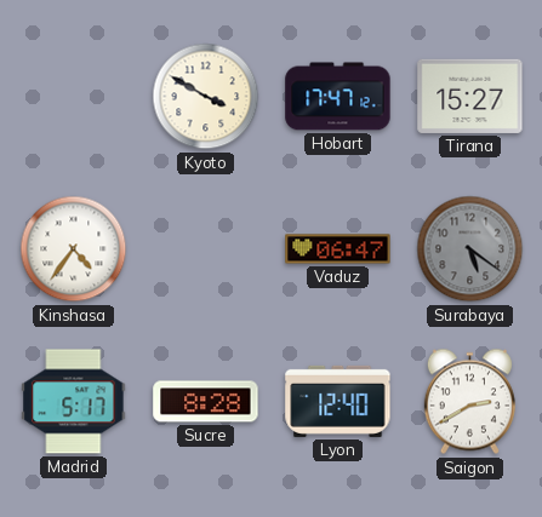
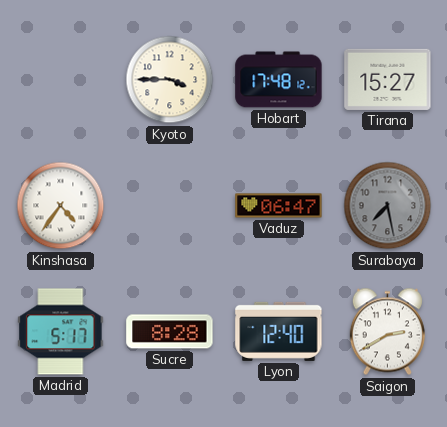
Kyoto: 3:50 -> 3:45
Hobart: 17:47 -> 17:48
Surabaya: 5:21 -> 7:28
